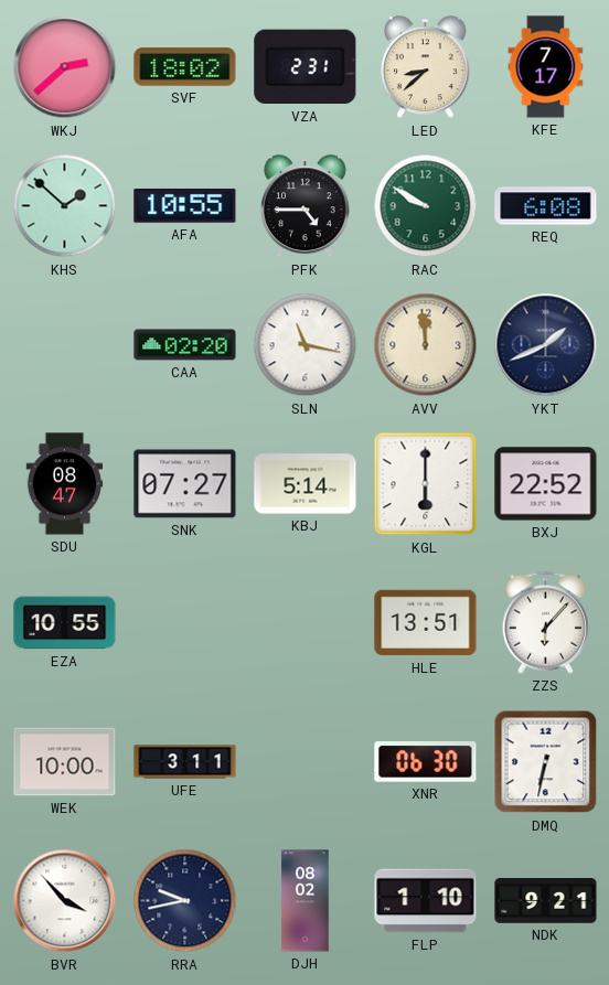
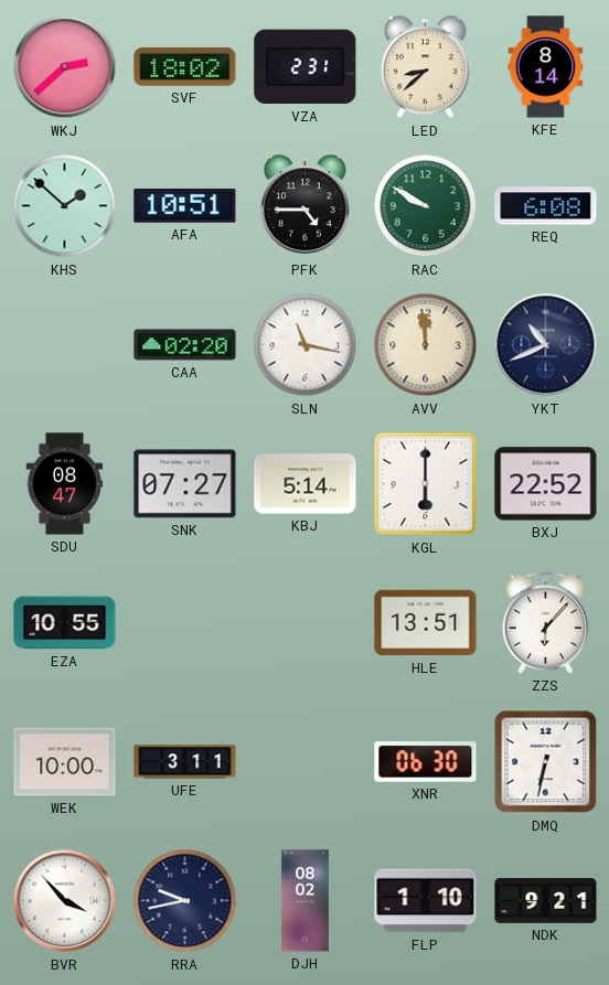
KFE: 7:17 -> 8:14
AFA: 10:55 -> 10:51
YKT: 1:41 -> 10:41
